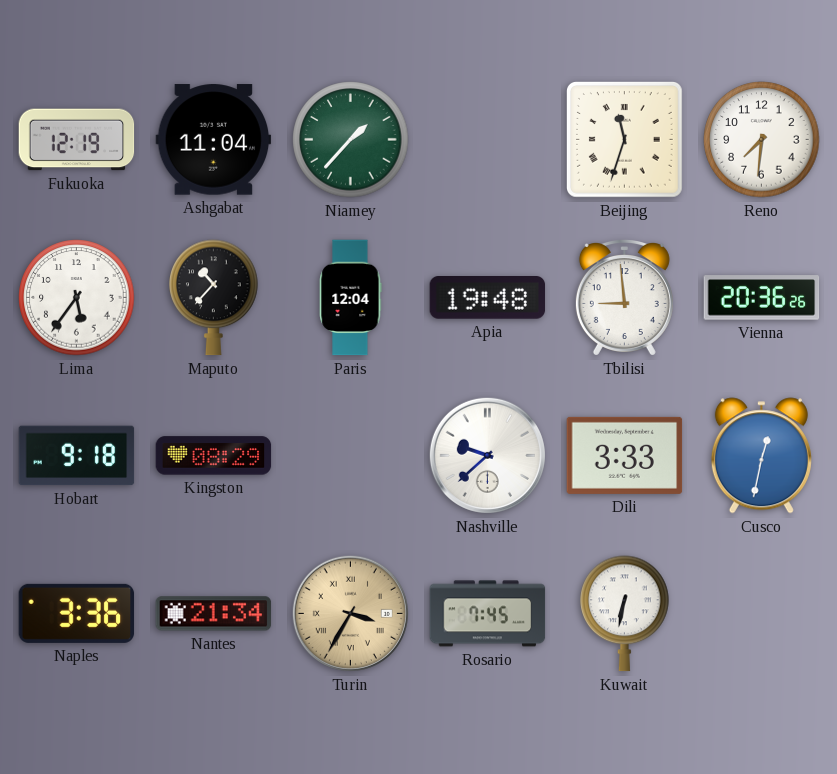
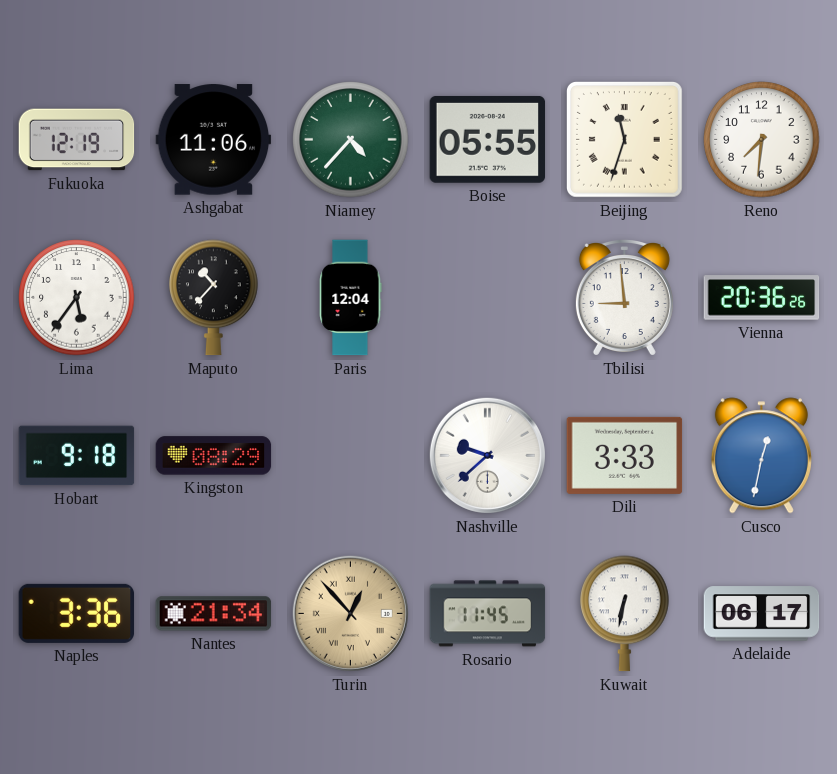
Ashgabat: 11:04 -> 11:06
Niamey: 1:37 -> 4:37
Boise: none -> 05:55
Apia: 19:48 -> none
Turin: 3:35 -> 12:53
Rosario: 7:45 -> 11:45
Adelaide: none -> 06:17
